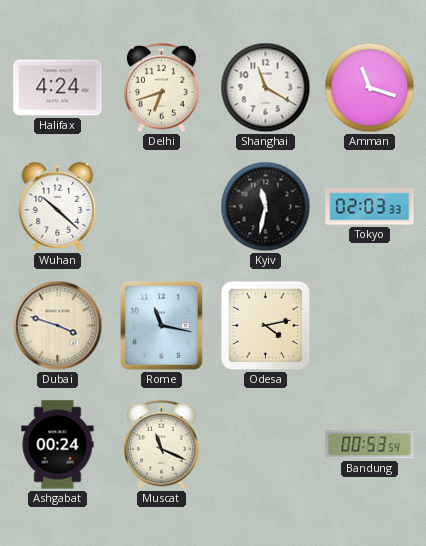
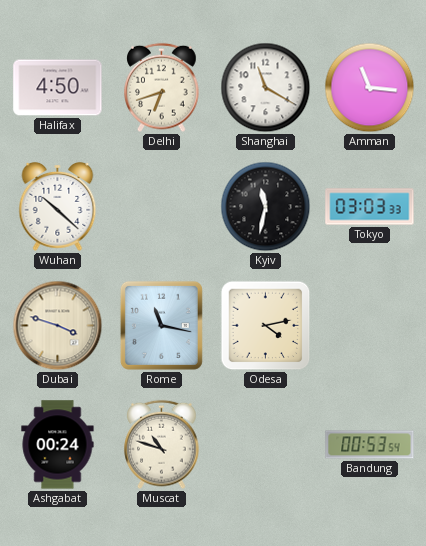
Halifax: 4:24 -> 4:50
Amman: 11:18 -> 11:16
Tokyo: 02:03 -> 03:03
Muscat: 11:19 -> 10:48
